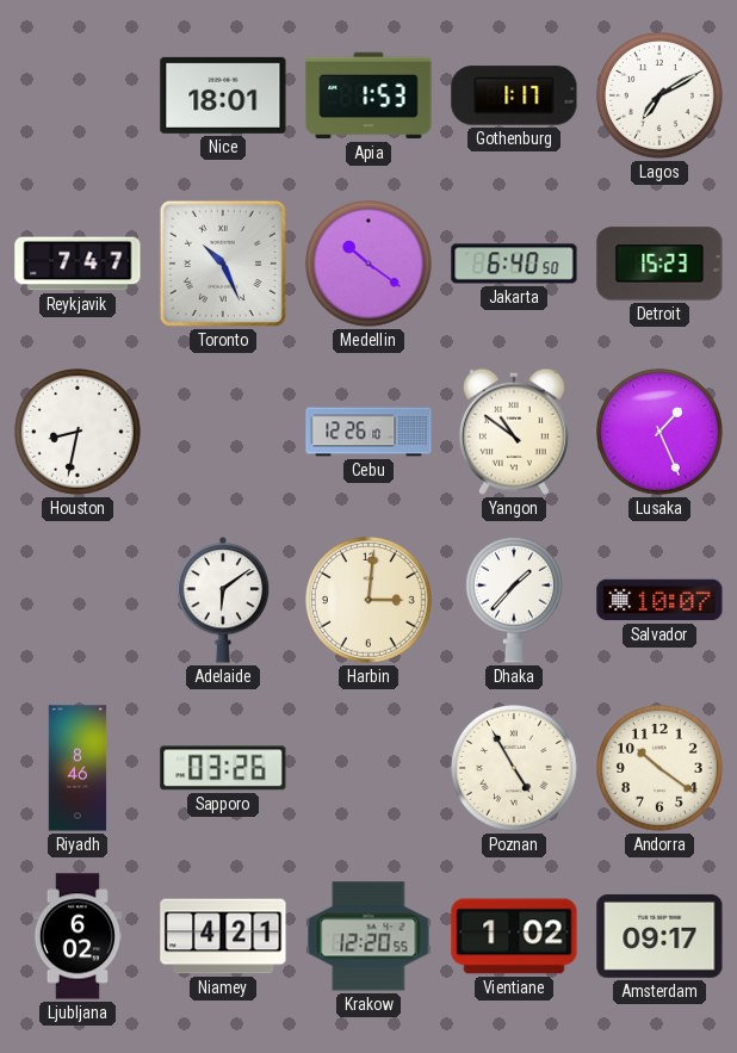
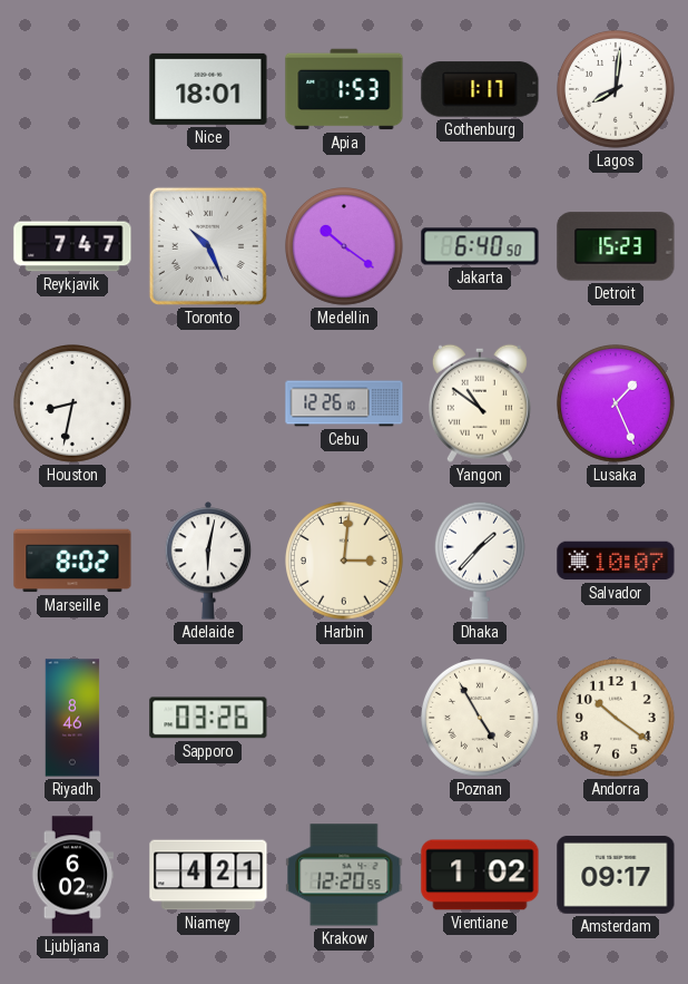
Lagos: 7:10 -> 8:01
Marseille: none -> 8:02
Adelaide: 6:09 -> 6:02
